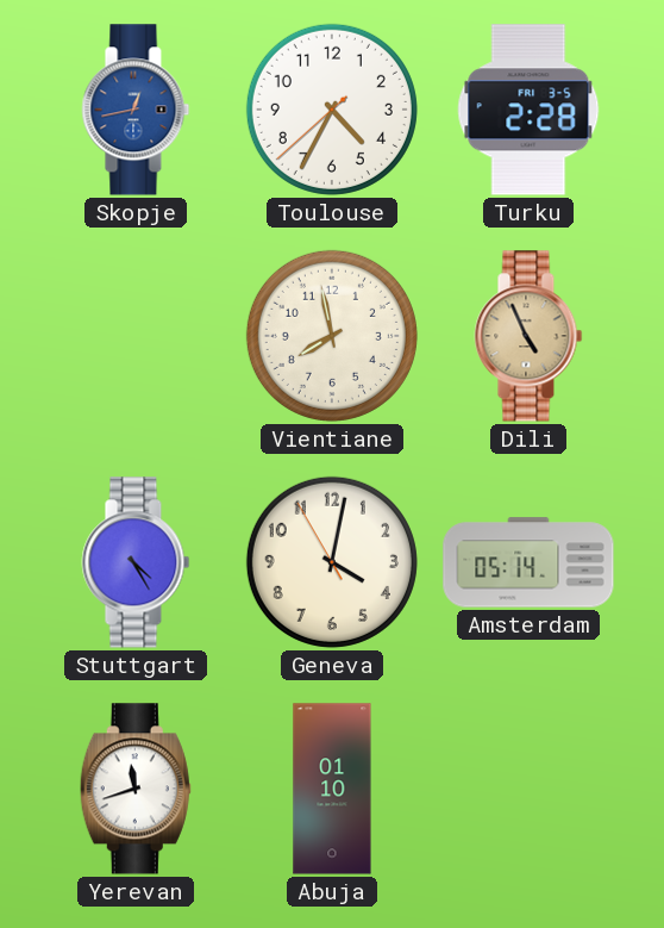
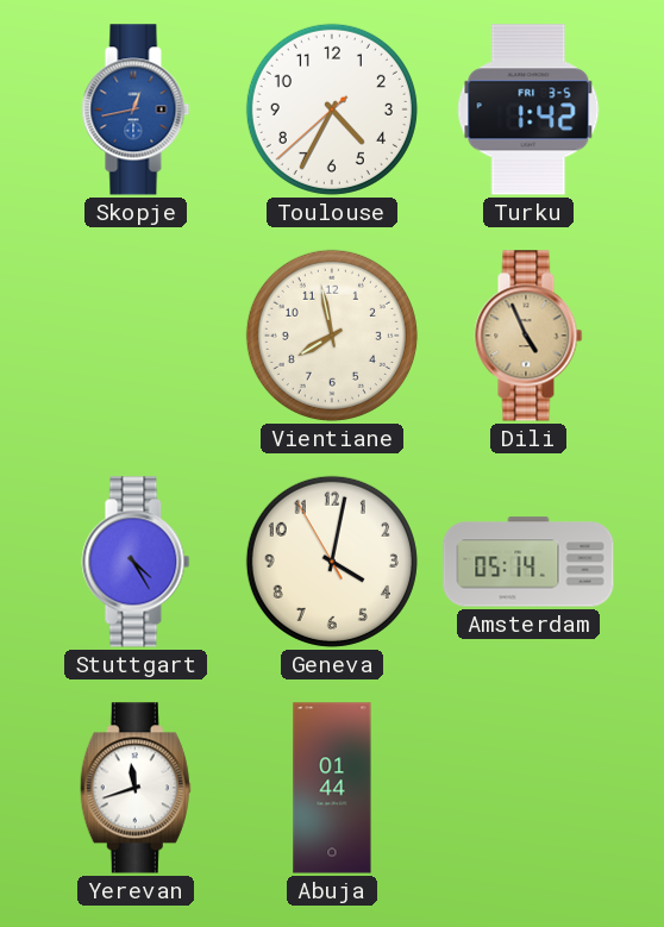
Turku: 2:28 -> 1:42
Abuja: 01:10 -> 01:44
